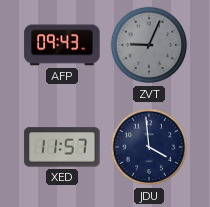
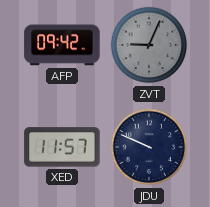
AFP: 09:43 -> 09:42
JDU: 3:59 -> 9:49
